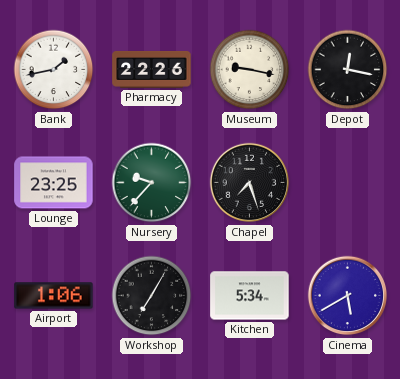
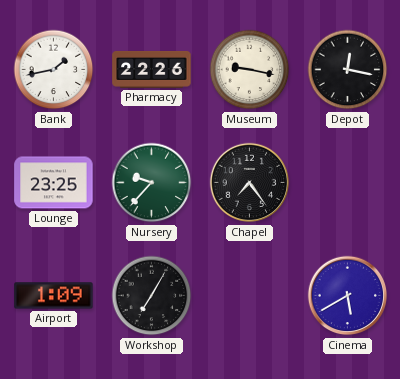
Chapel: 7:27 -> 7:24
Airport: 1:06 -> 1:09
Kitchen: 5:34 -> none
